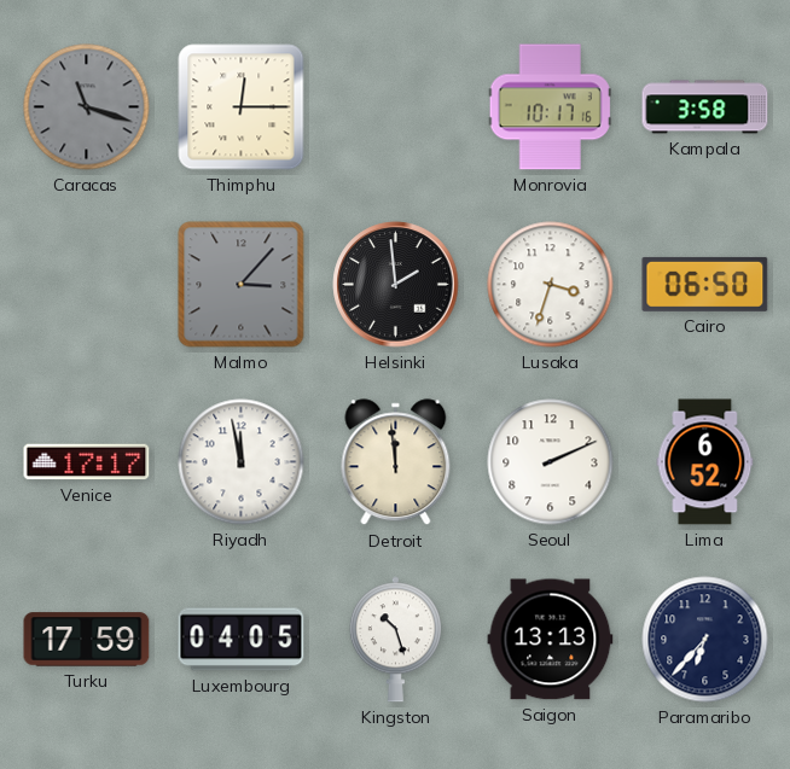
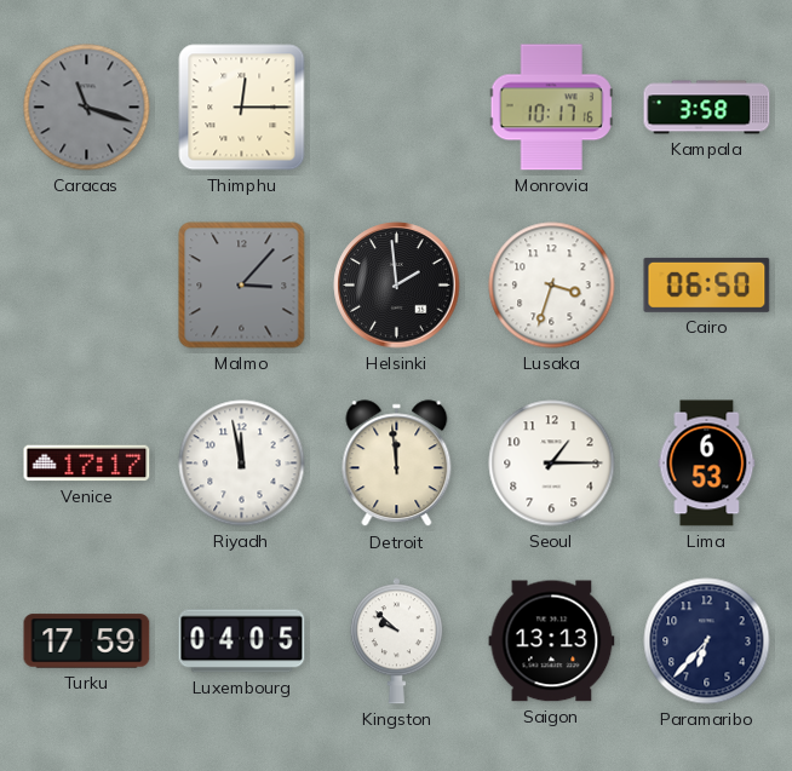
Seoul: 2:11 -> 1:15
Lima: 6:52 -> 6:53
Kingston: 10:27 -> 9:52
